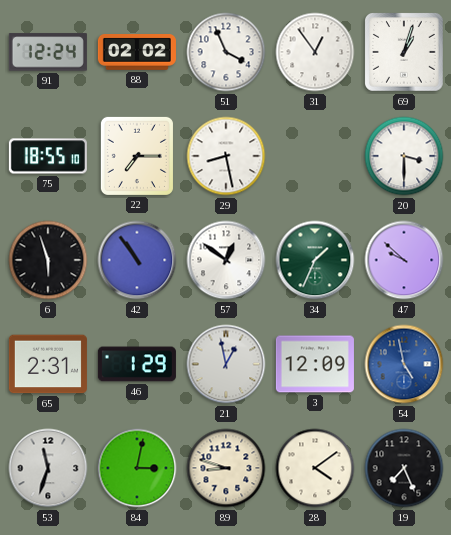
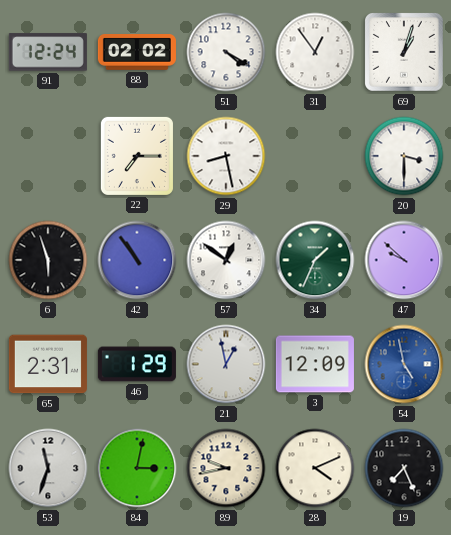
51: 3:56 -> 4:20
75: 18:55 -> none
89: 8:48 -> 9:43
28: 4:09 -> 4:11
